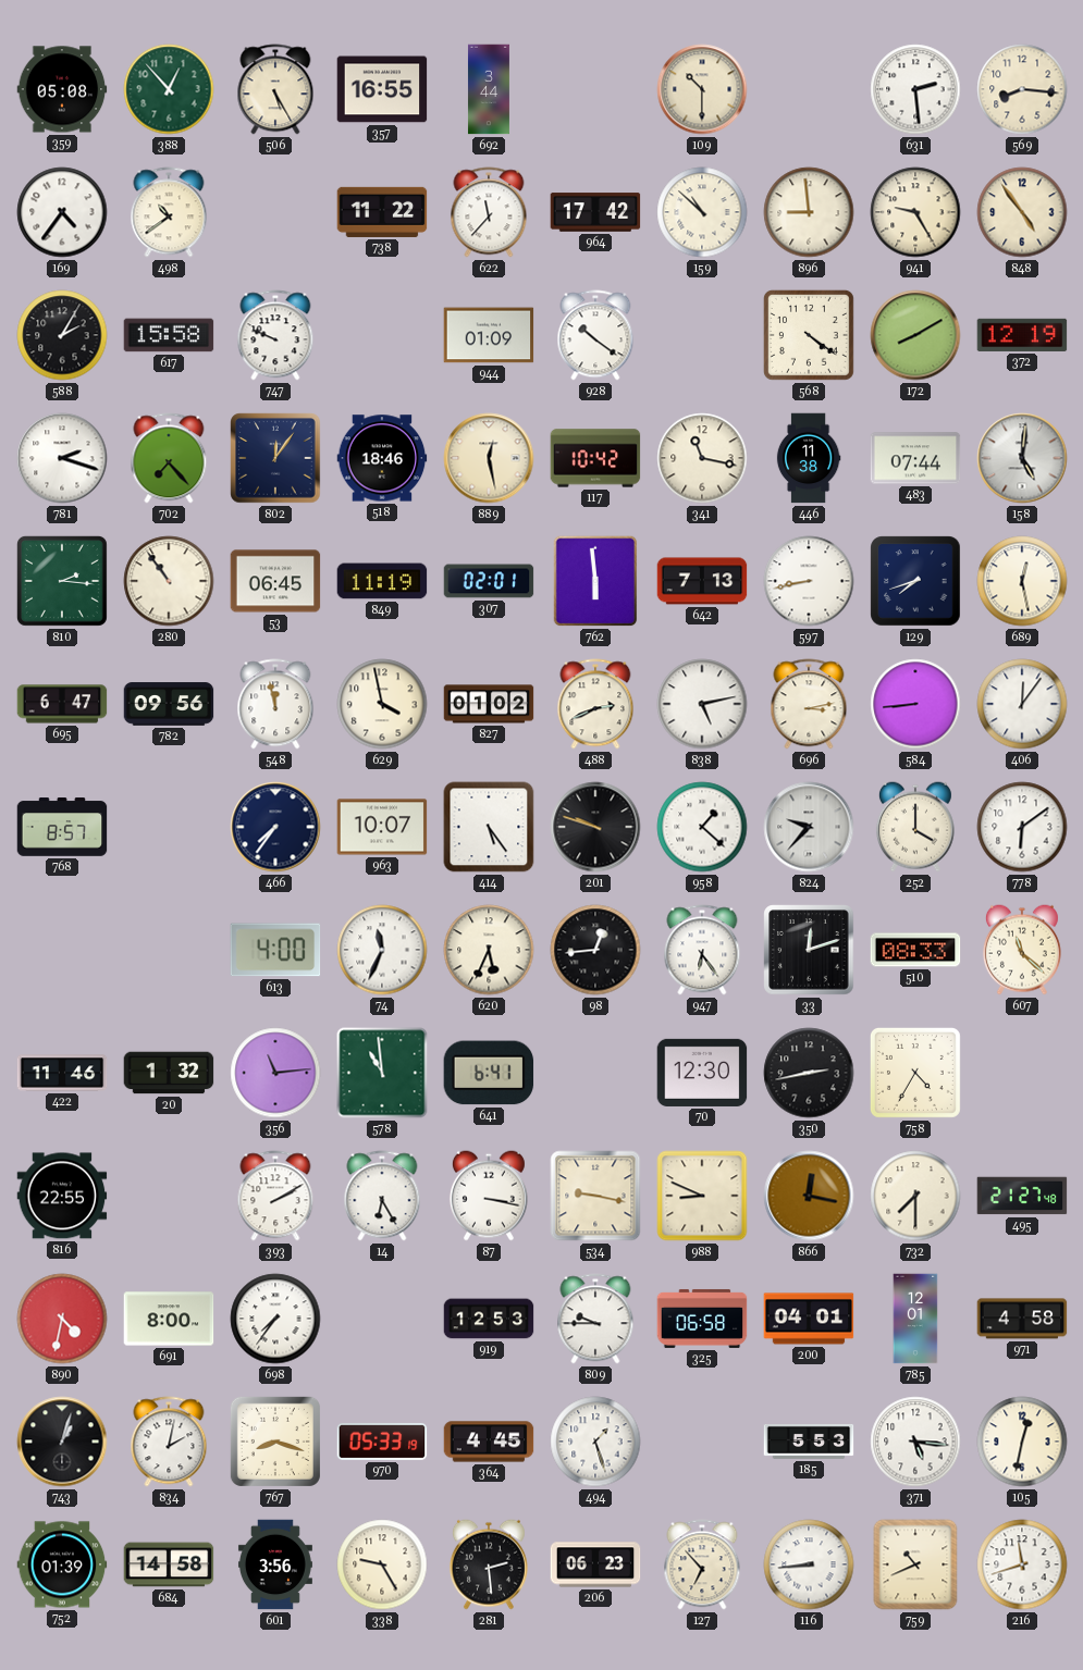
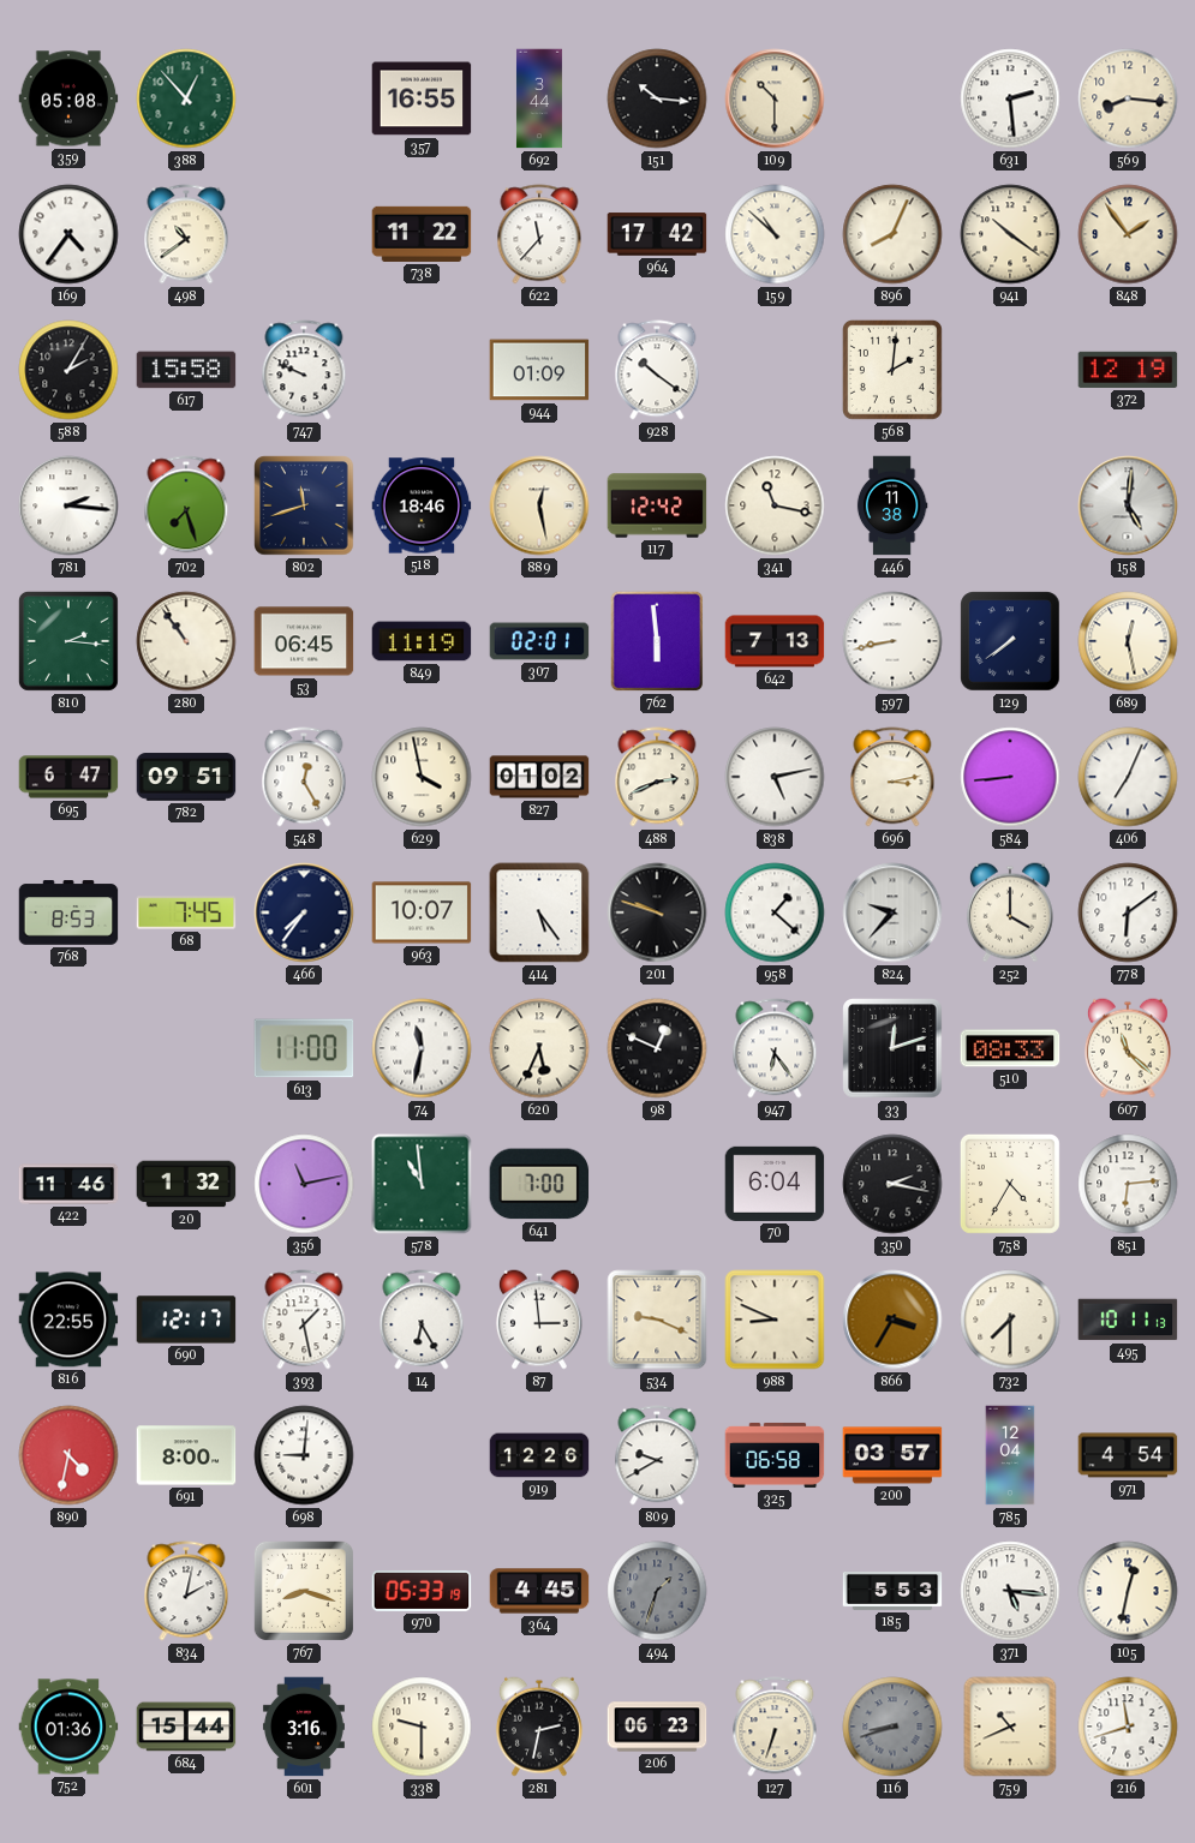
506: 5:25 -> none
151: none -> 10:16
896: 8:59 -> 8:04
941: 9:25 -> 10:21
848: 4:54 -> 1:54
568: 4:21 -> 2:01
172: 8:10 -> none
781: 2:18 -> 2:16
702: 7:23 -> 7:27
802: 12:06 -> 11:42
117: 10:42 -> 12:42
483: 07:44 -> none
129: 7:42 -> 7:39
782: 09:56 -> 09:51
548: 11:58 -> 12:25
406: 12:06 -> 7:04
768: 8:57 -> 8:53
68: none -> 7:45
613: 4:00 -> 11:00
74: 11:34 -> 11:32
98: 12:44 -> 12:49
356: 11:14 -> 11:13
641: 6:41 -> 7:00
70: 12:30 -> 6:04
350: 2:43 -> 2:17
851: none -> 6:14
690: none -> 12:17
393: 2:10 -> 1:28
87: 3:17 -> 2:59
534: 9:17 -> 9:19
866: 12:17 -> 3:35
495: 21:27 -> 10:11
698: 7:36 -> 9:01
919: 12:53 -> 12:26
809: 9:45 -> 9:40
200: 04:01 -> 03:57
785: 12:01 -> 12:04
971: 4:58 -> 4:54
743: 1:03 -> none
494: 1:27 -> 1:33
494 dial: white -> grey
752: 01:39 -> 01:36
684: 14:58 -> 15:44
601: 3:56 -> 3:16
338: 9:25 -> 9:30
281: 2:29 -> 2:32
127: 6:53 -> 6:33
116: 8:44 -> 8:42
116 dial: white -> grey
